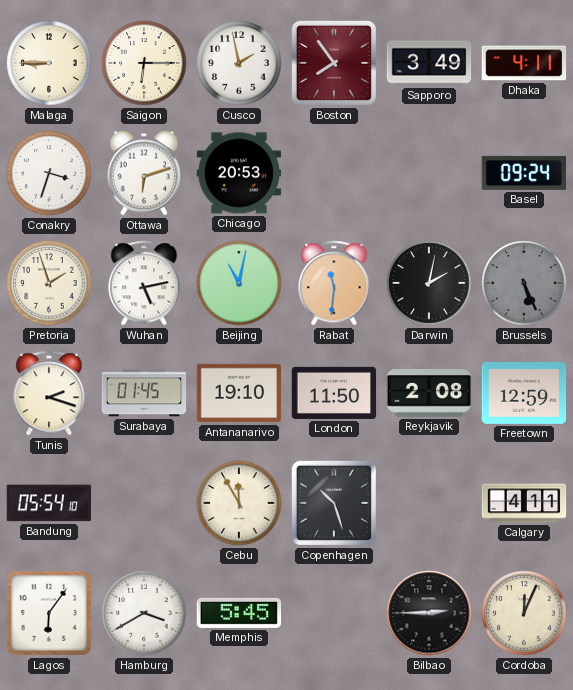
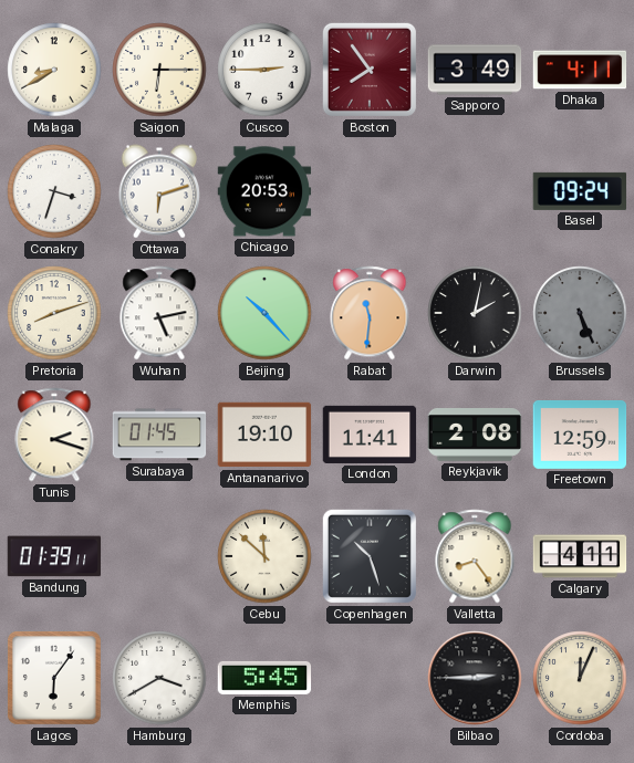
Malaga: 8:45 -> 8:40
Cusco: 1:58 -> 2:45
Pretoria: 1:57 -> 8:12
Beijing: 11:02 -> 10:23
London: 11:50 -> 11:41
Bandung: 05:54 -> 01:39
Cebu: 11:55 -> 11:52
Valletta: none -> 8:24
